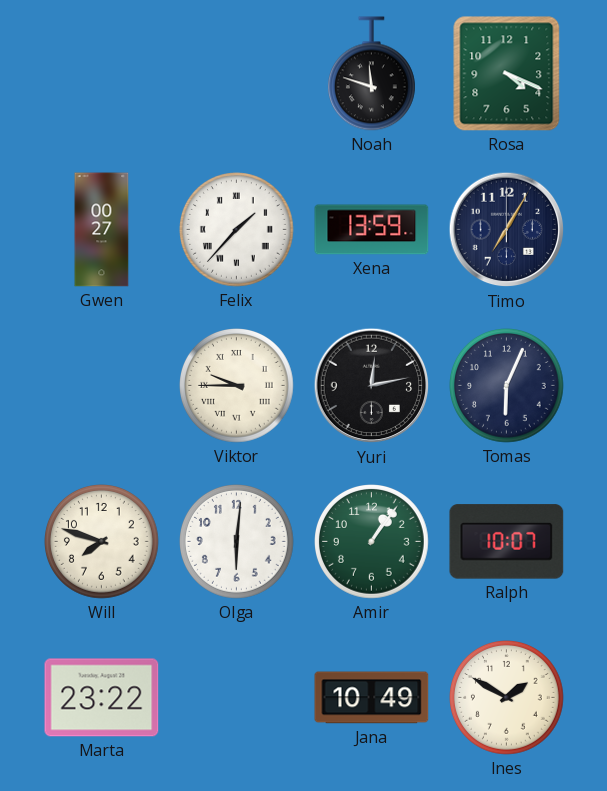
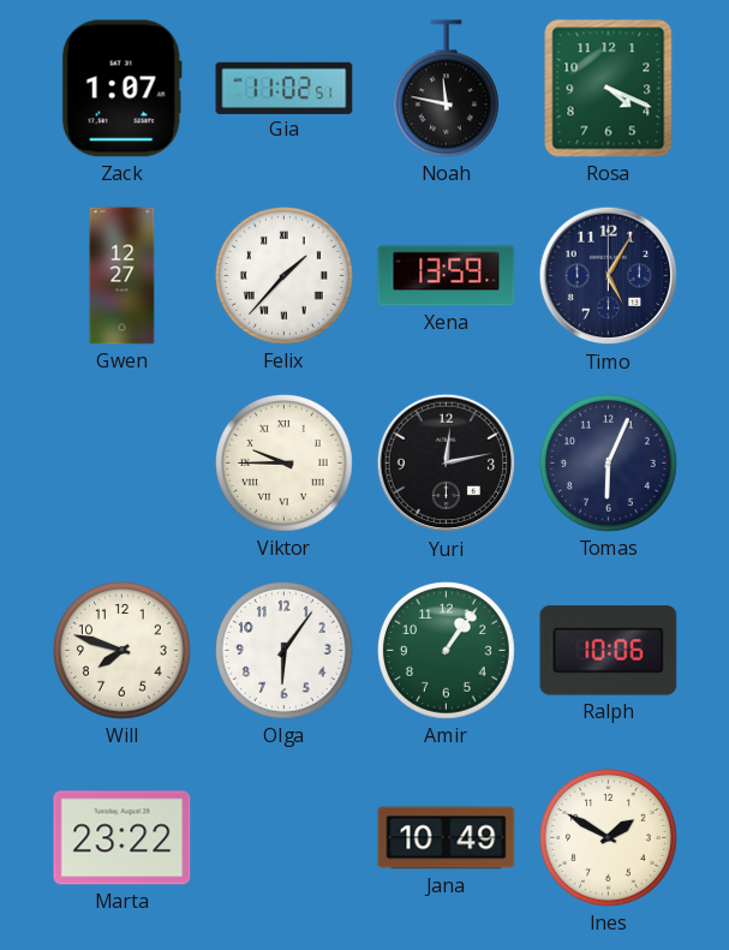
Zack: none -> 1:07
Gia: none -> 11:02
Noah: 11:48 -> 11:47
Gwen: 00:27 -> 12:27
Timo: 7:05 -> 5:05
Olga: 6:01 -> 6:06
Ralph: 10:07 -> 10:06
